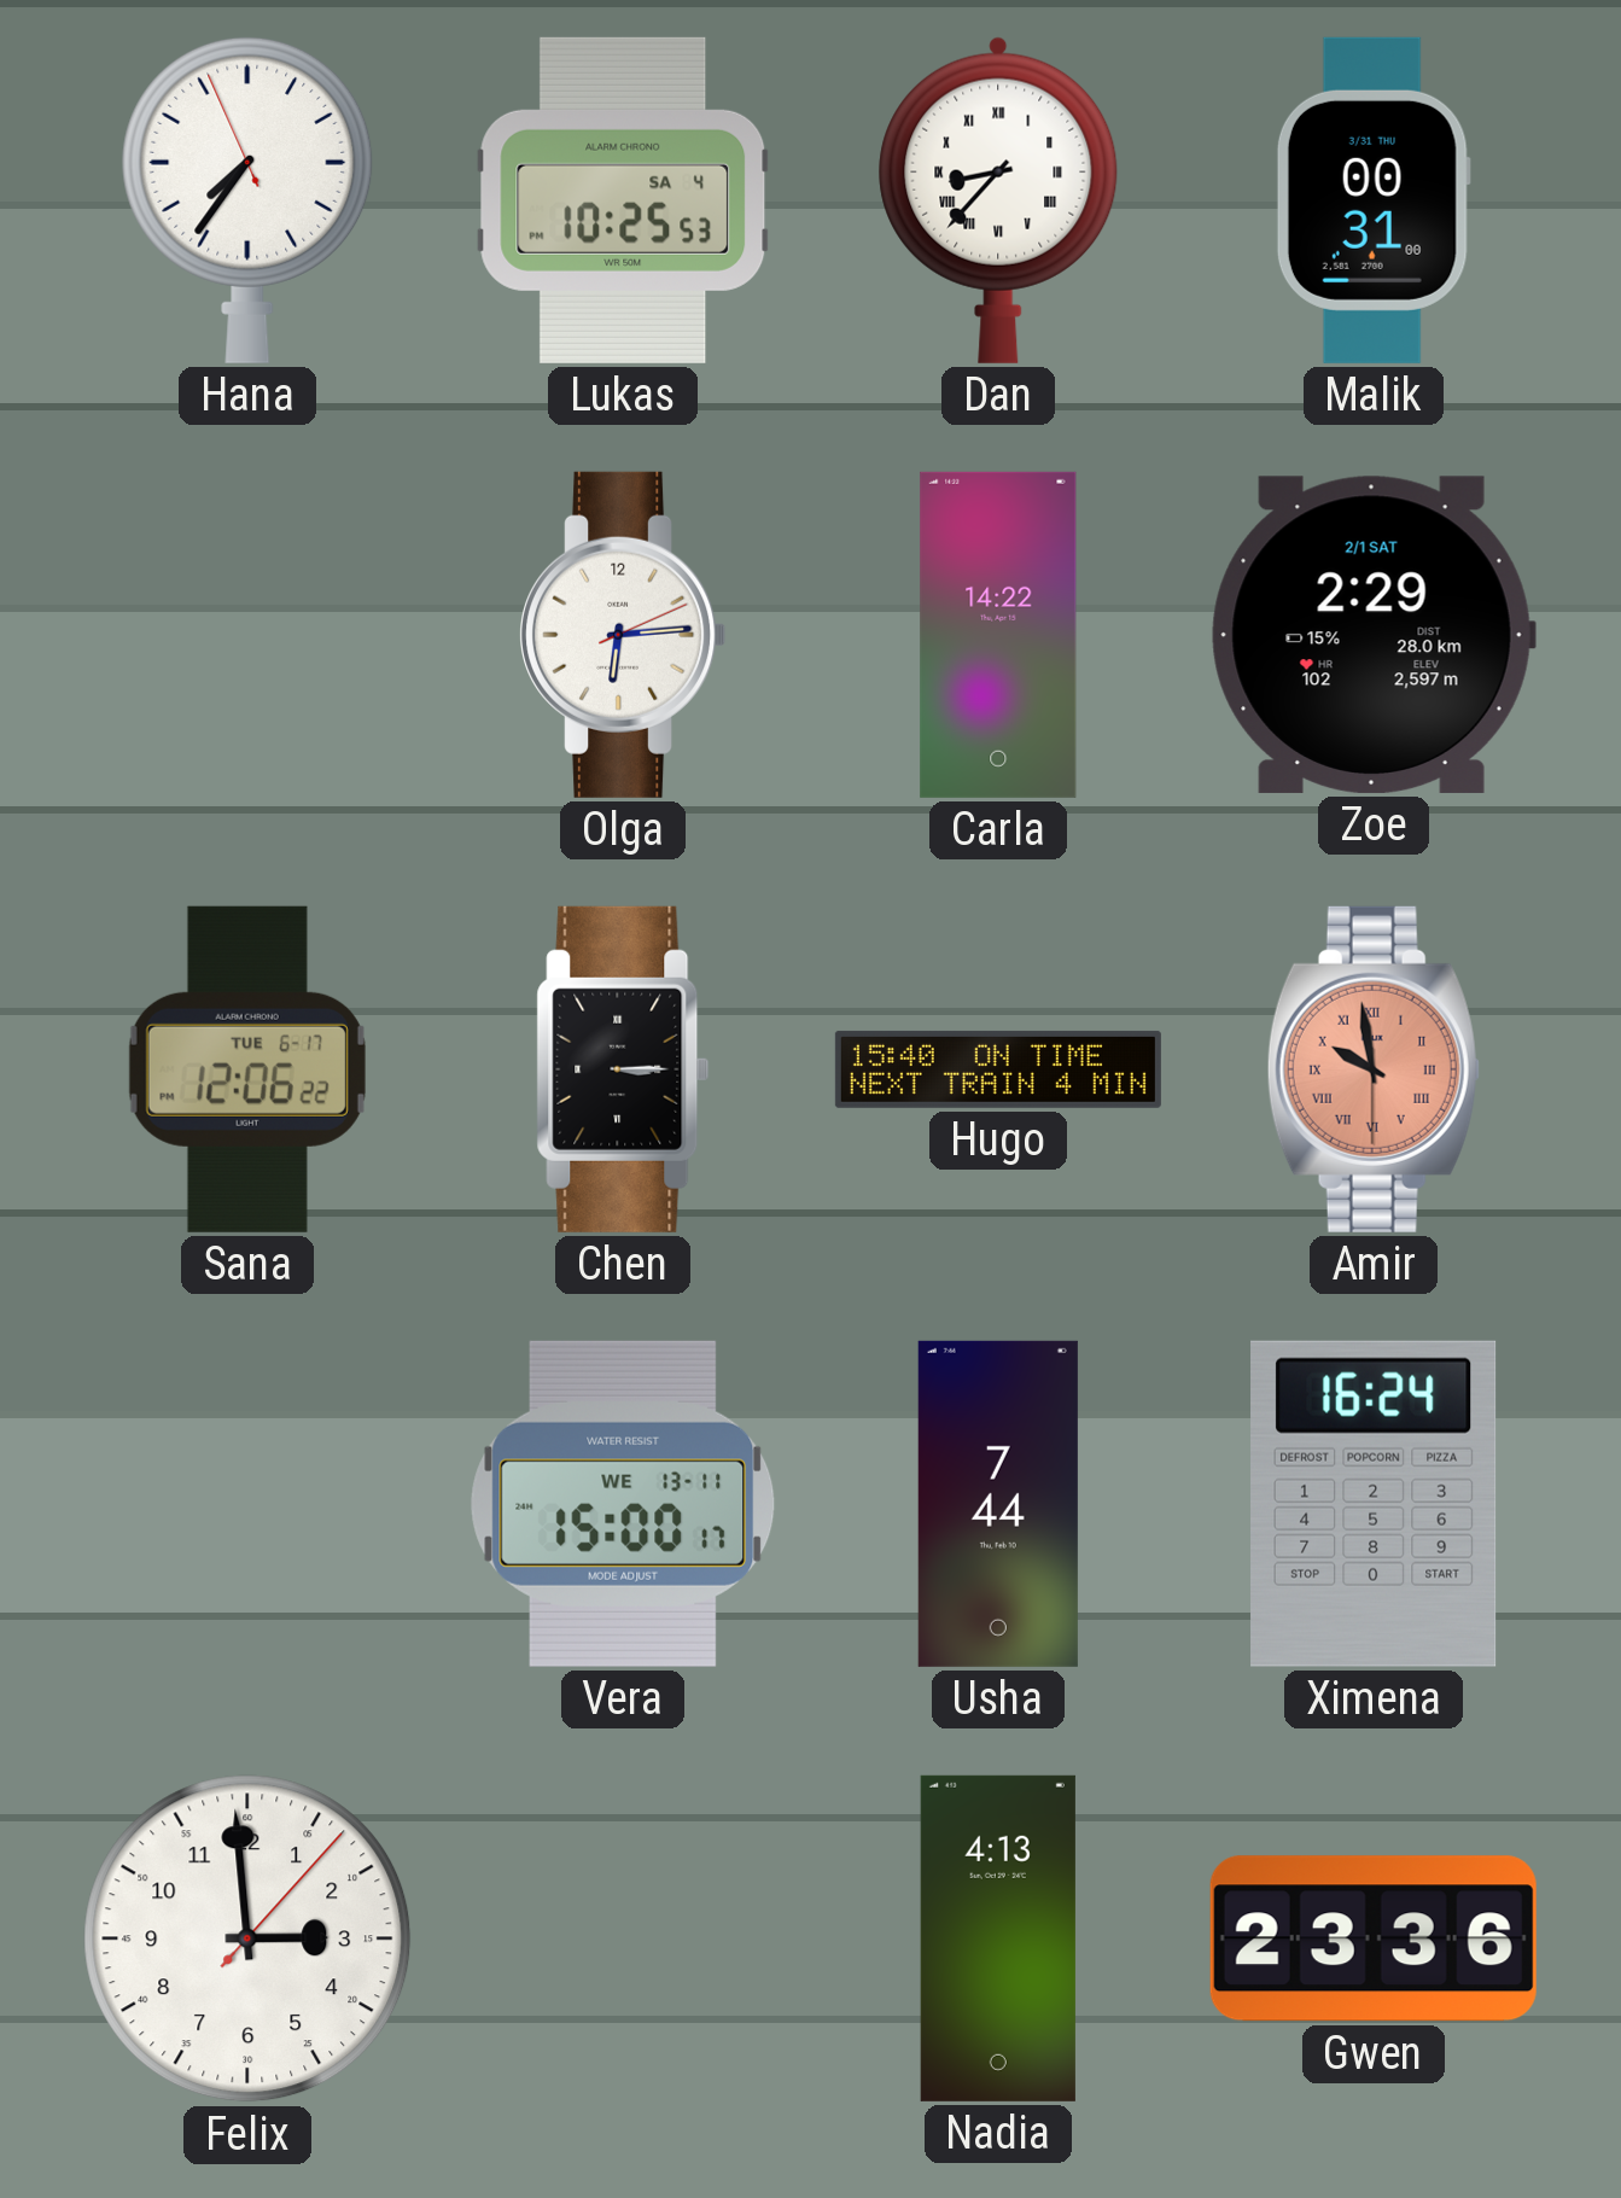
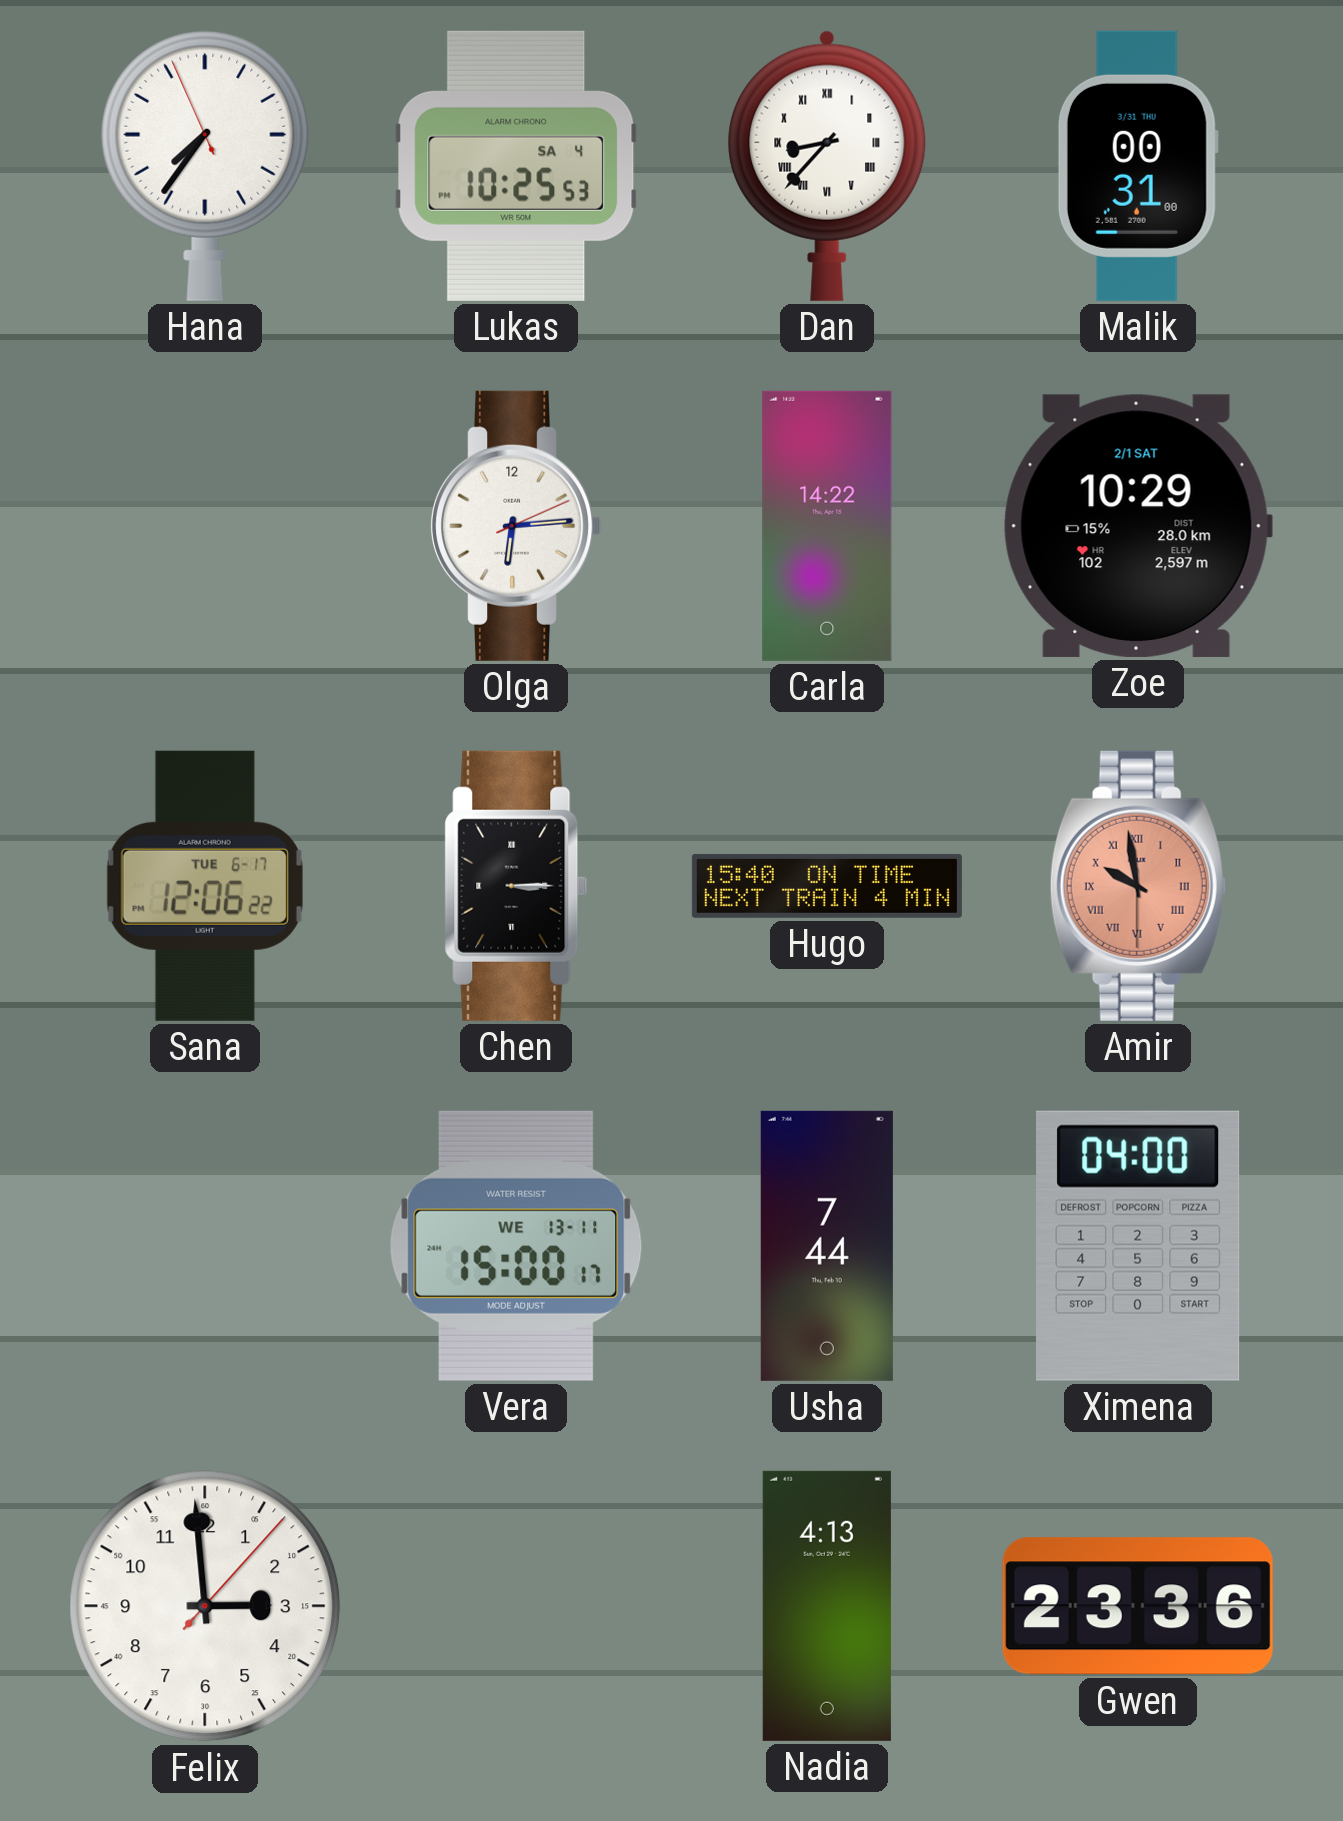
Zoe: 2:29 -> 10:29
Ximena: 16:24 -> 04:00
